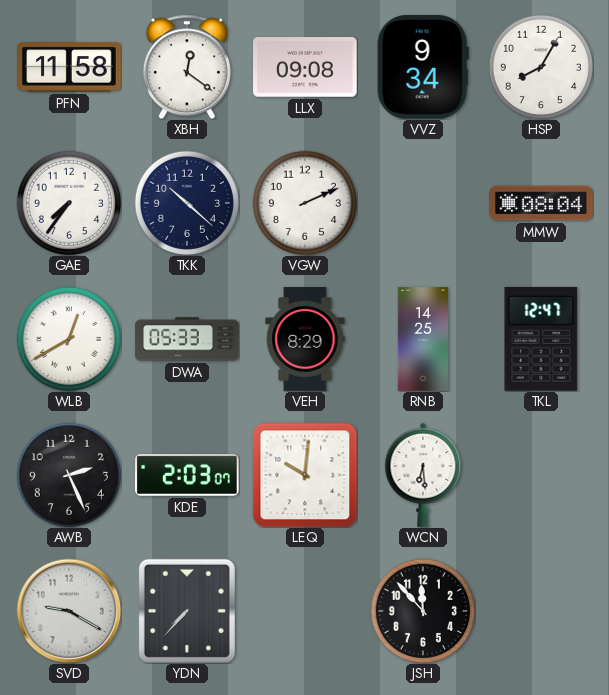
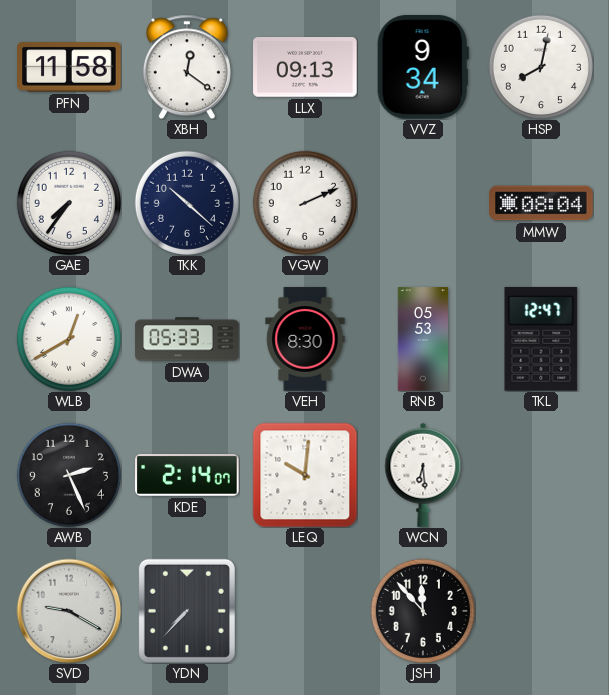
LLX: 09:08 -> 09:13
HSP: 8:05 -> 8:02
VEH: 8:29 -> 8:30
RNB: 14:25 -> 05:53
KDE: 2:03 -> 2:14
